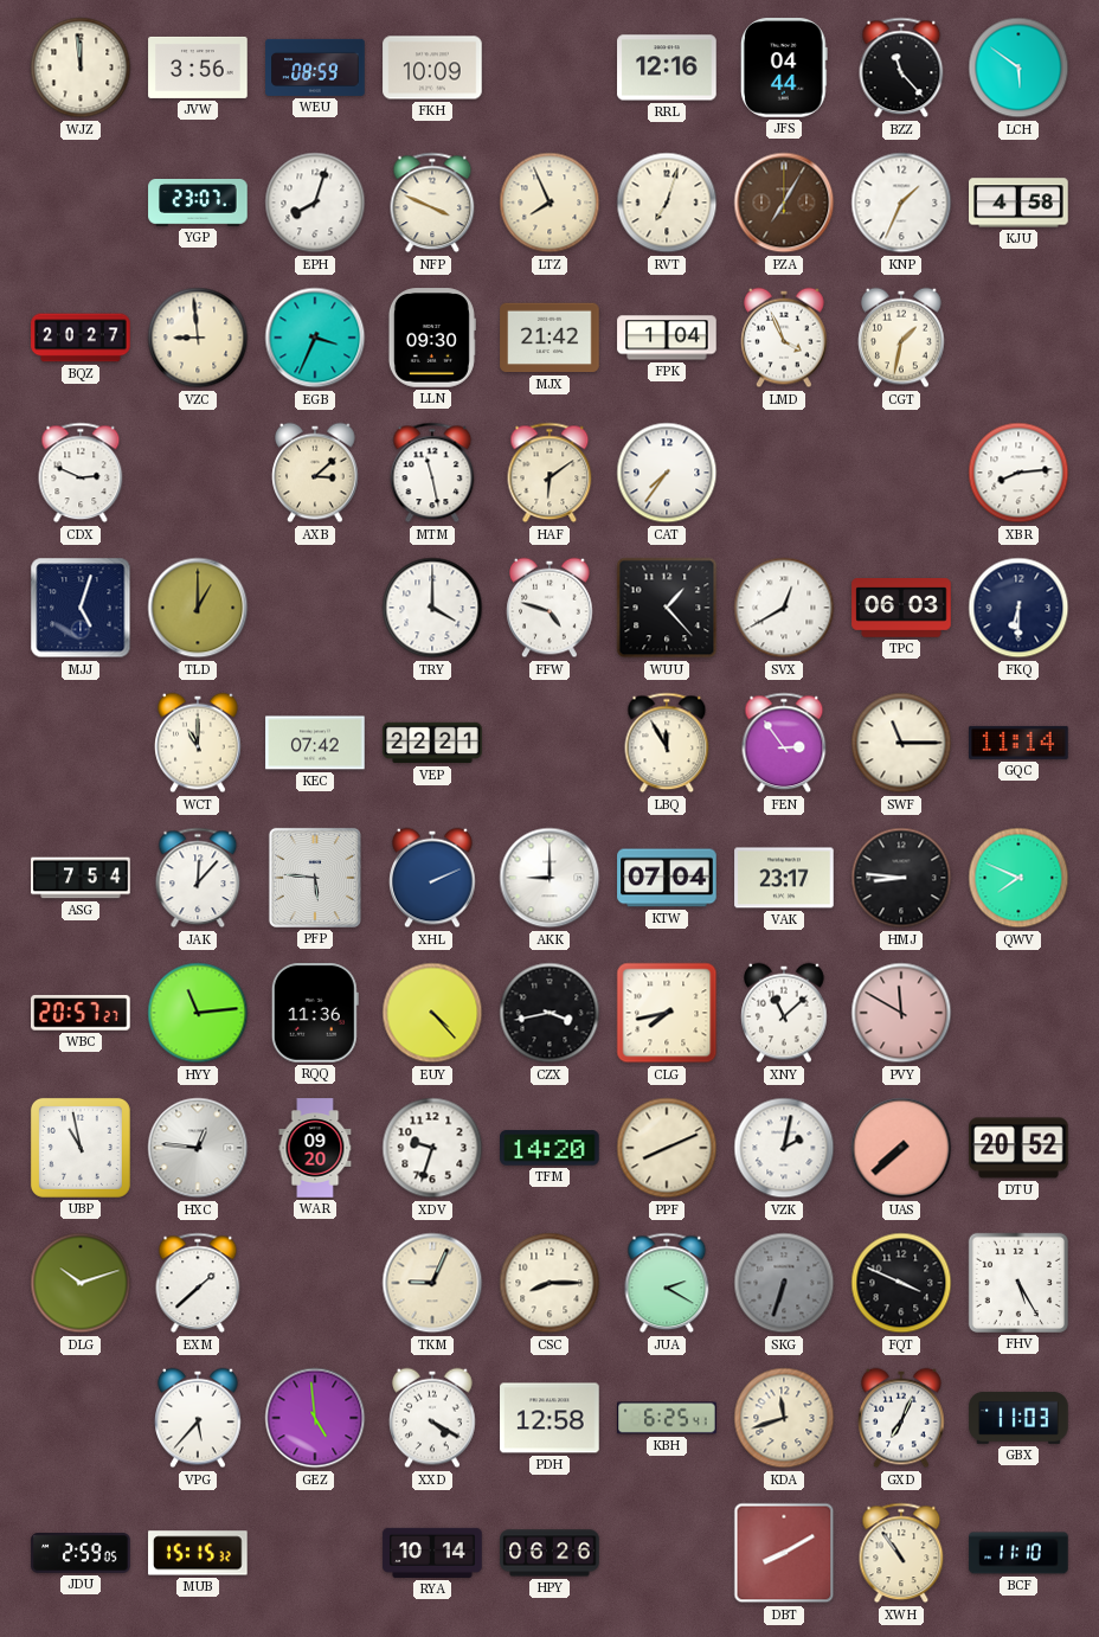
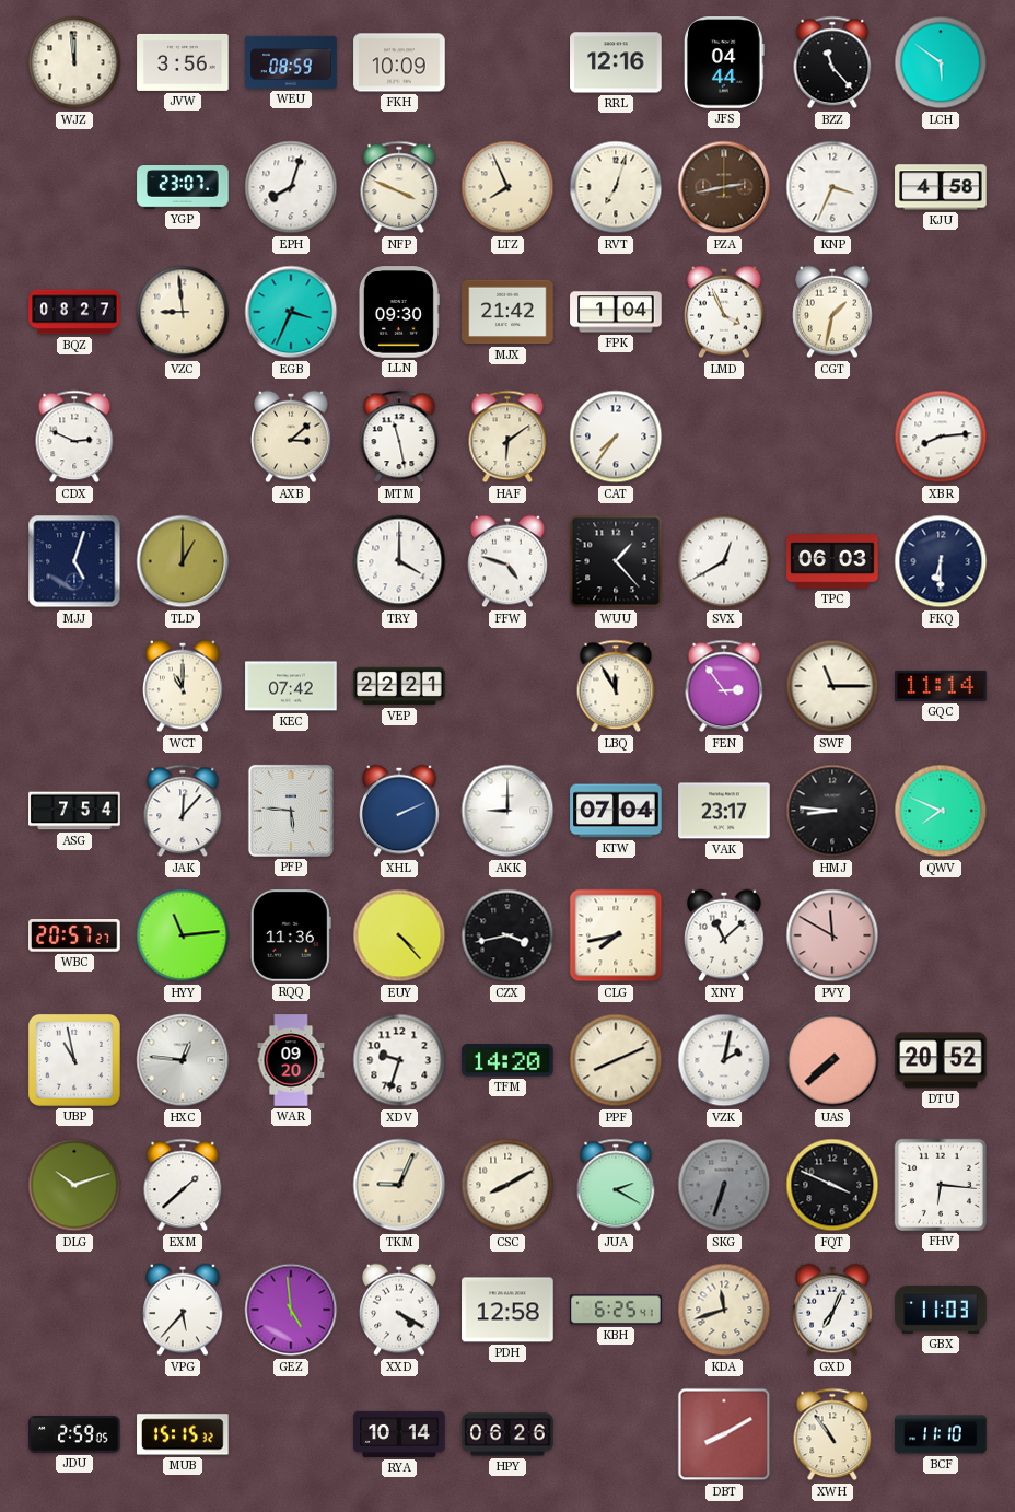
PZA: 7:05 -> 2:43
KNP: 1:34 -> 3:34
BQZ: 20:27 -> 08:27
CSC: 8:15 -> 8:10
FHV: 5:25 -> 6:16
